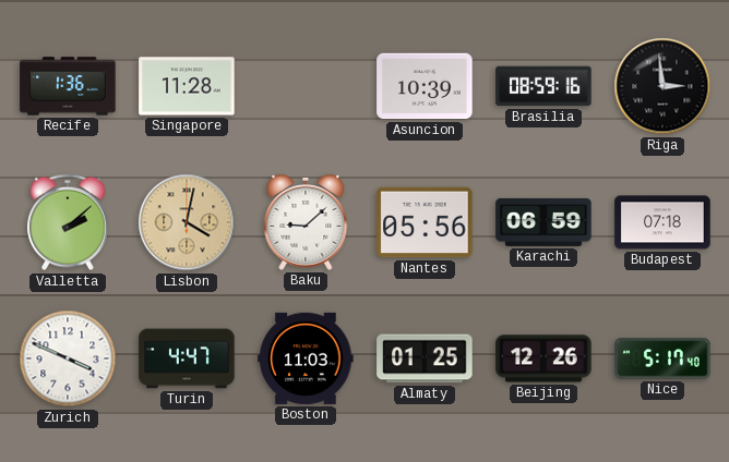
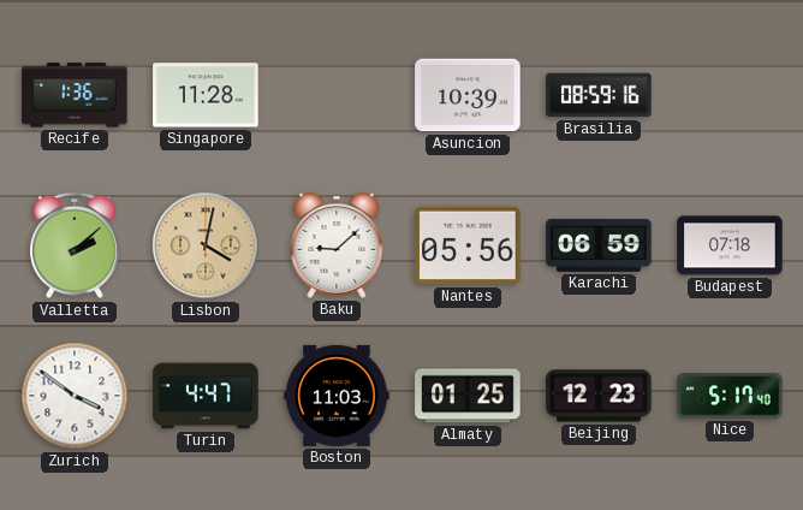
Riga: 2:59 -> none
Zurich: 3:49 -> 3:51
Beijing: 12:26 -> 12:23
